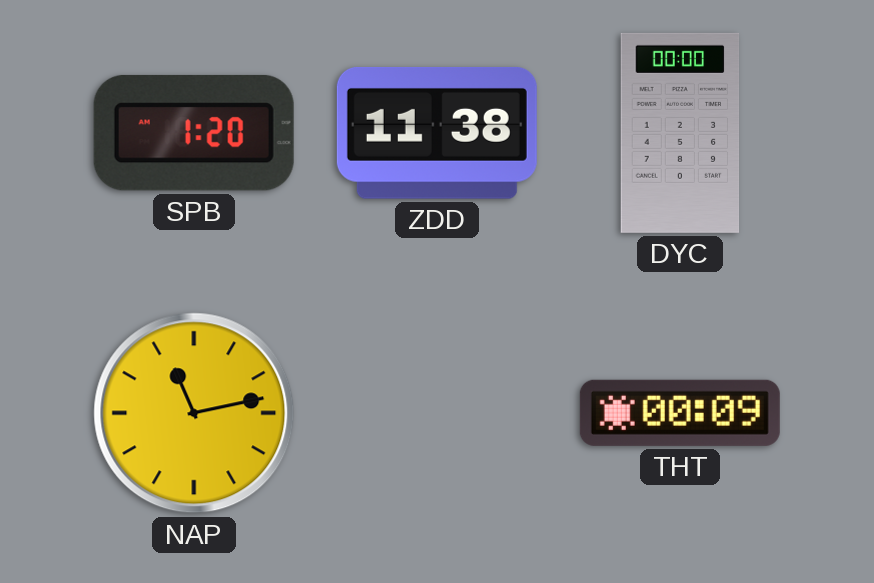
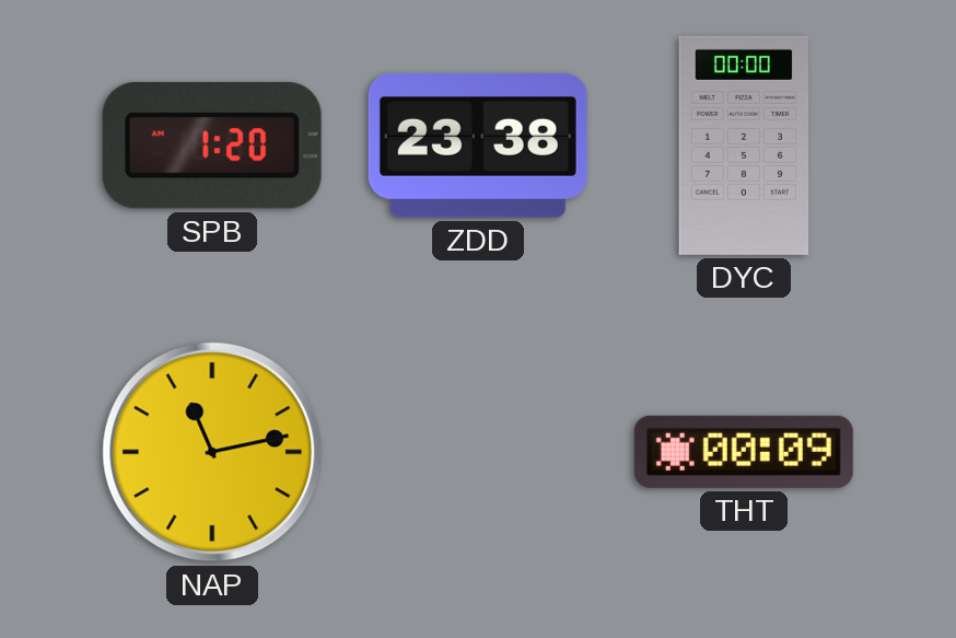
ZDD: 11:38 -> 23:38
